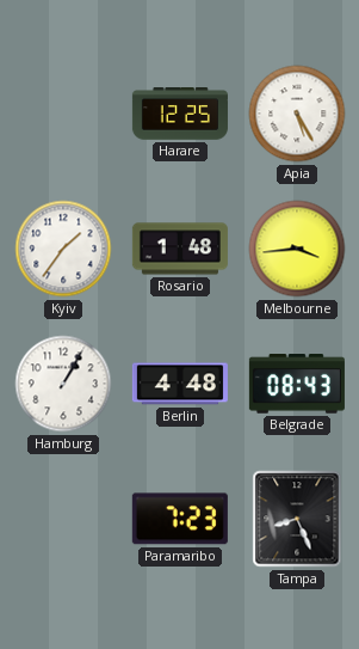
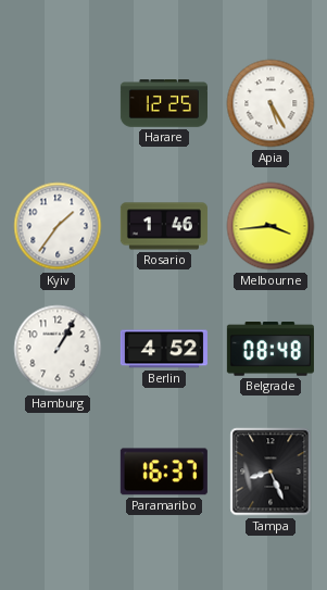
Rosario: 1:48 -> 1:46
Berlin: 4:48 -> 4:52
Belgrade: 08:43 -> 08:48
Paramaribo: 7:23 -> 16:37
